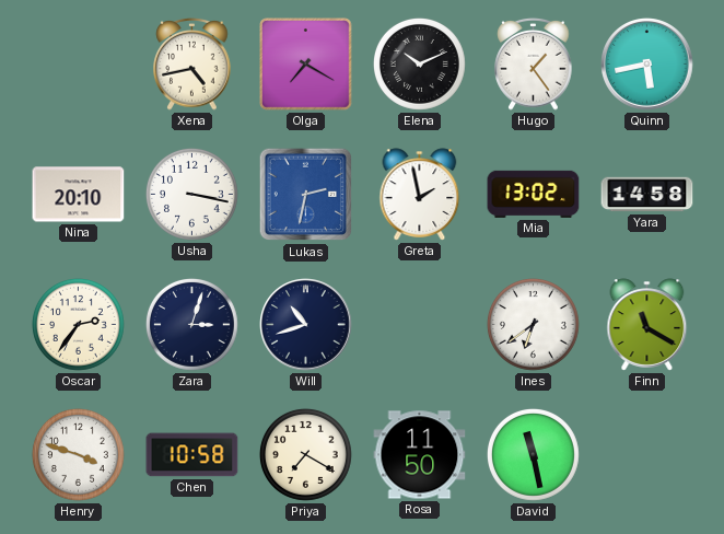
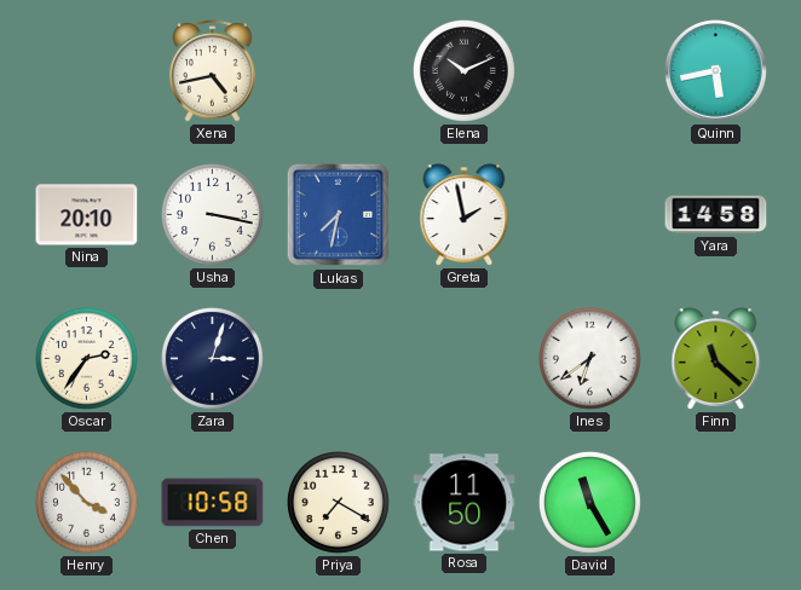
Olga: 7:20 -> none
Hugo: 1:24 -> none
Lukas: 2:32 -> 7:32
Mia: 13:02 -> none
Will: 10:42 -> none
Finn: 11:20 -> 11:22
Henry: 3:48 -> 3:53
David: 11:28 -> 11:25
